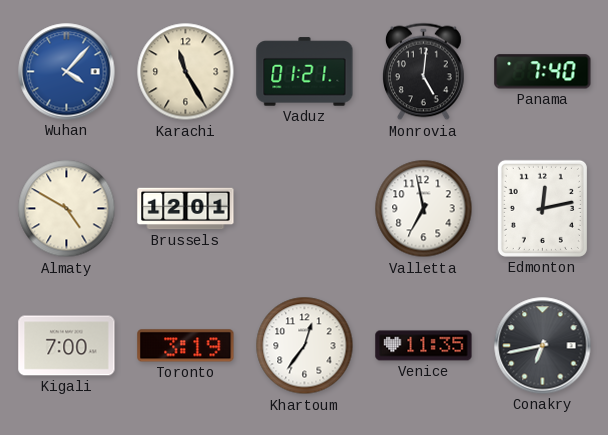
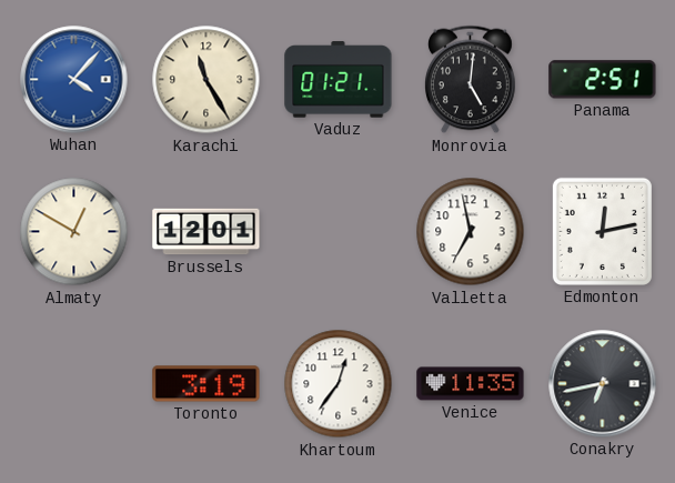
Panama: 7:40 -> 2:51
Almaty: 4:50 -> 12:50
Kigali: 7:00 -> none
